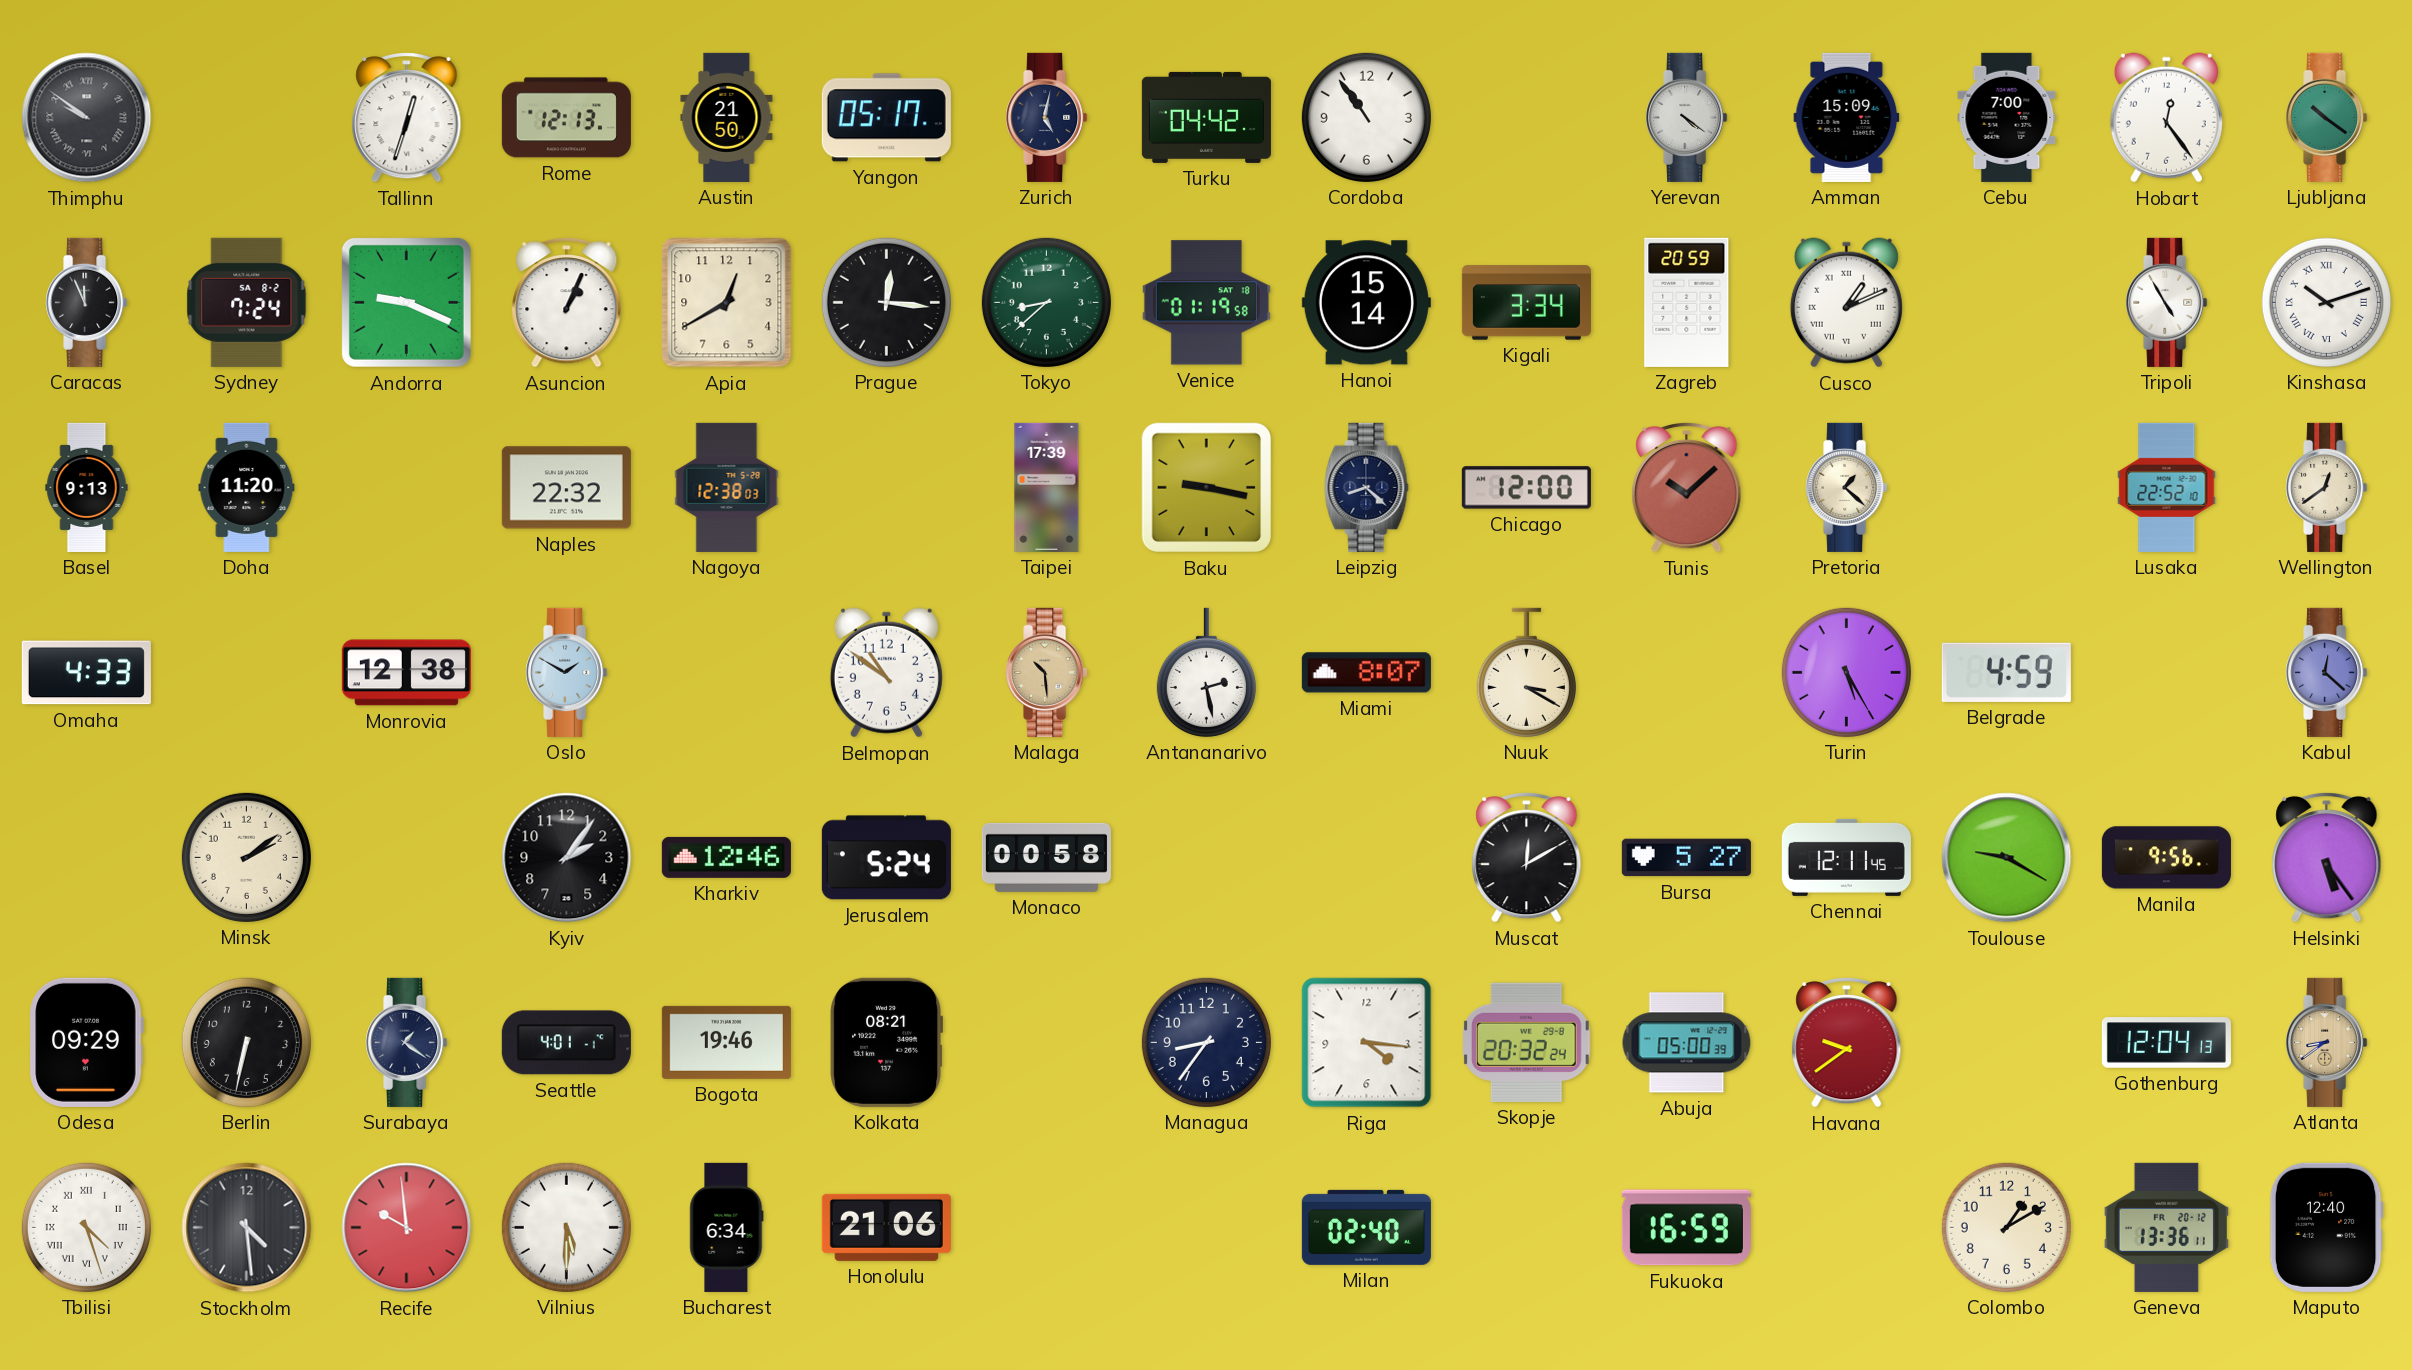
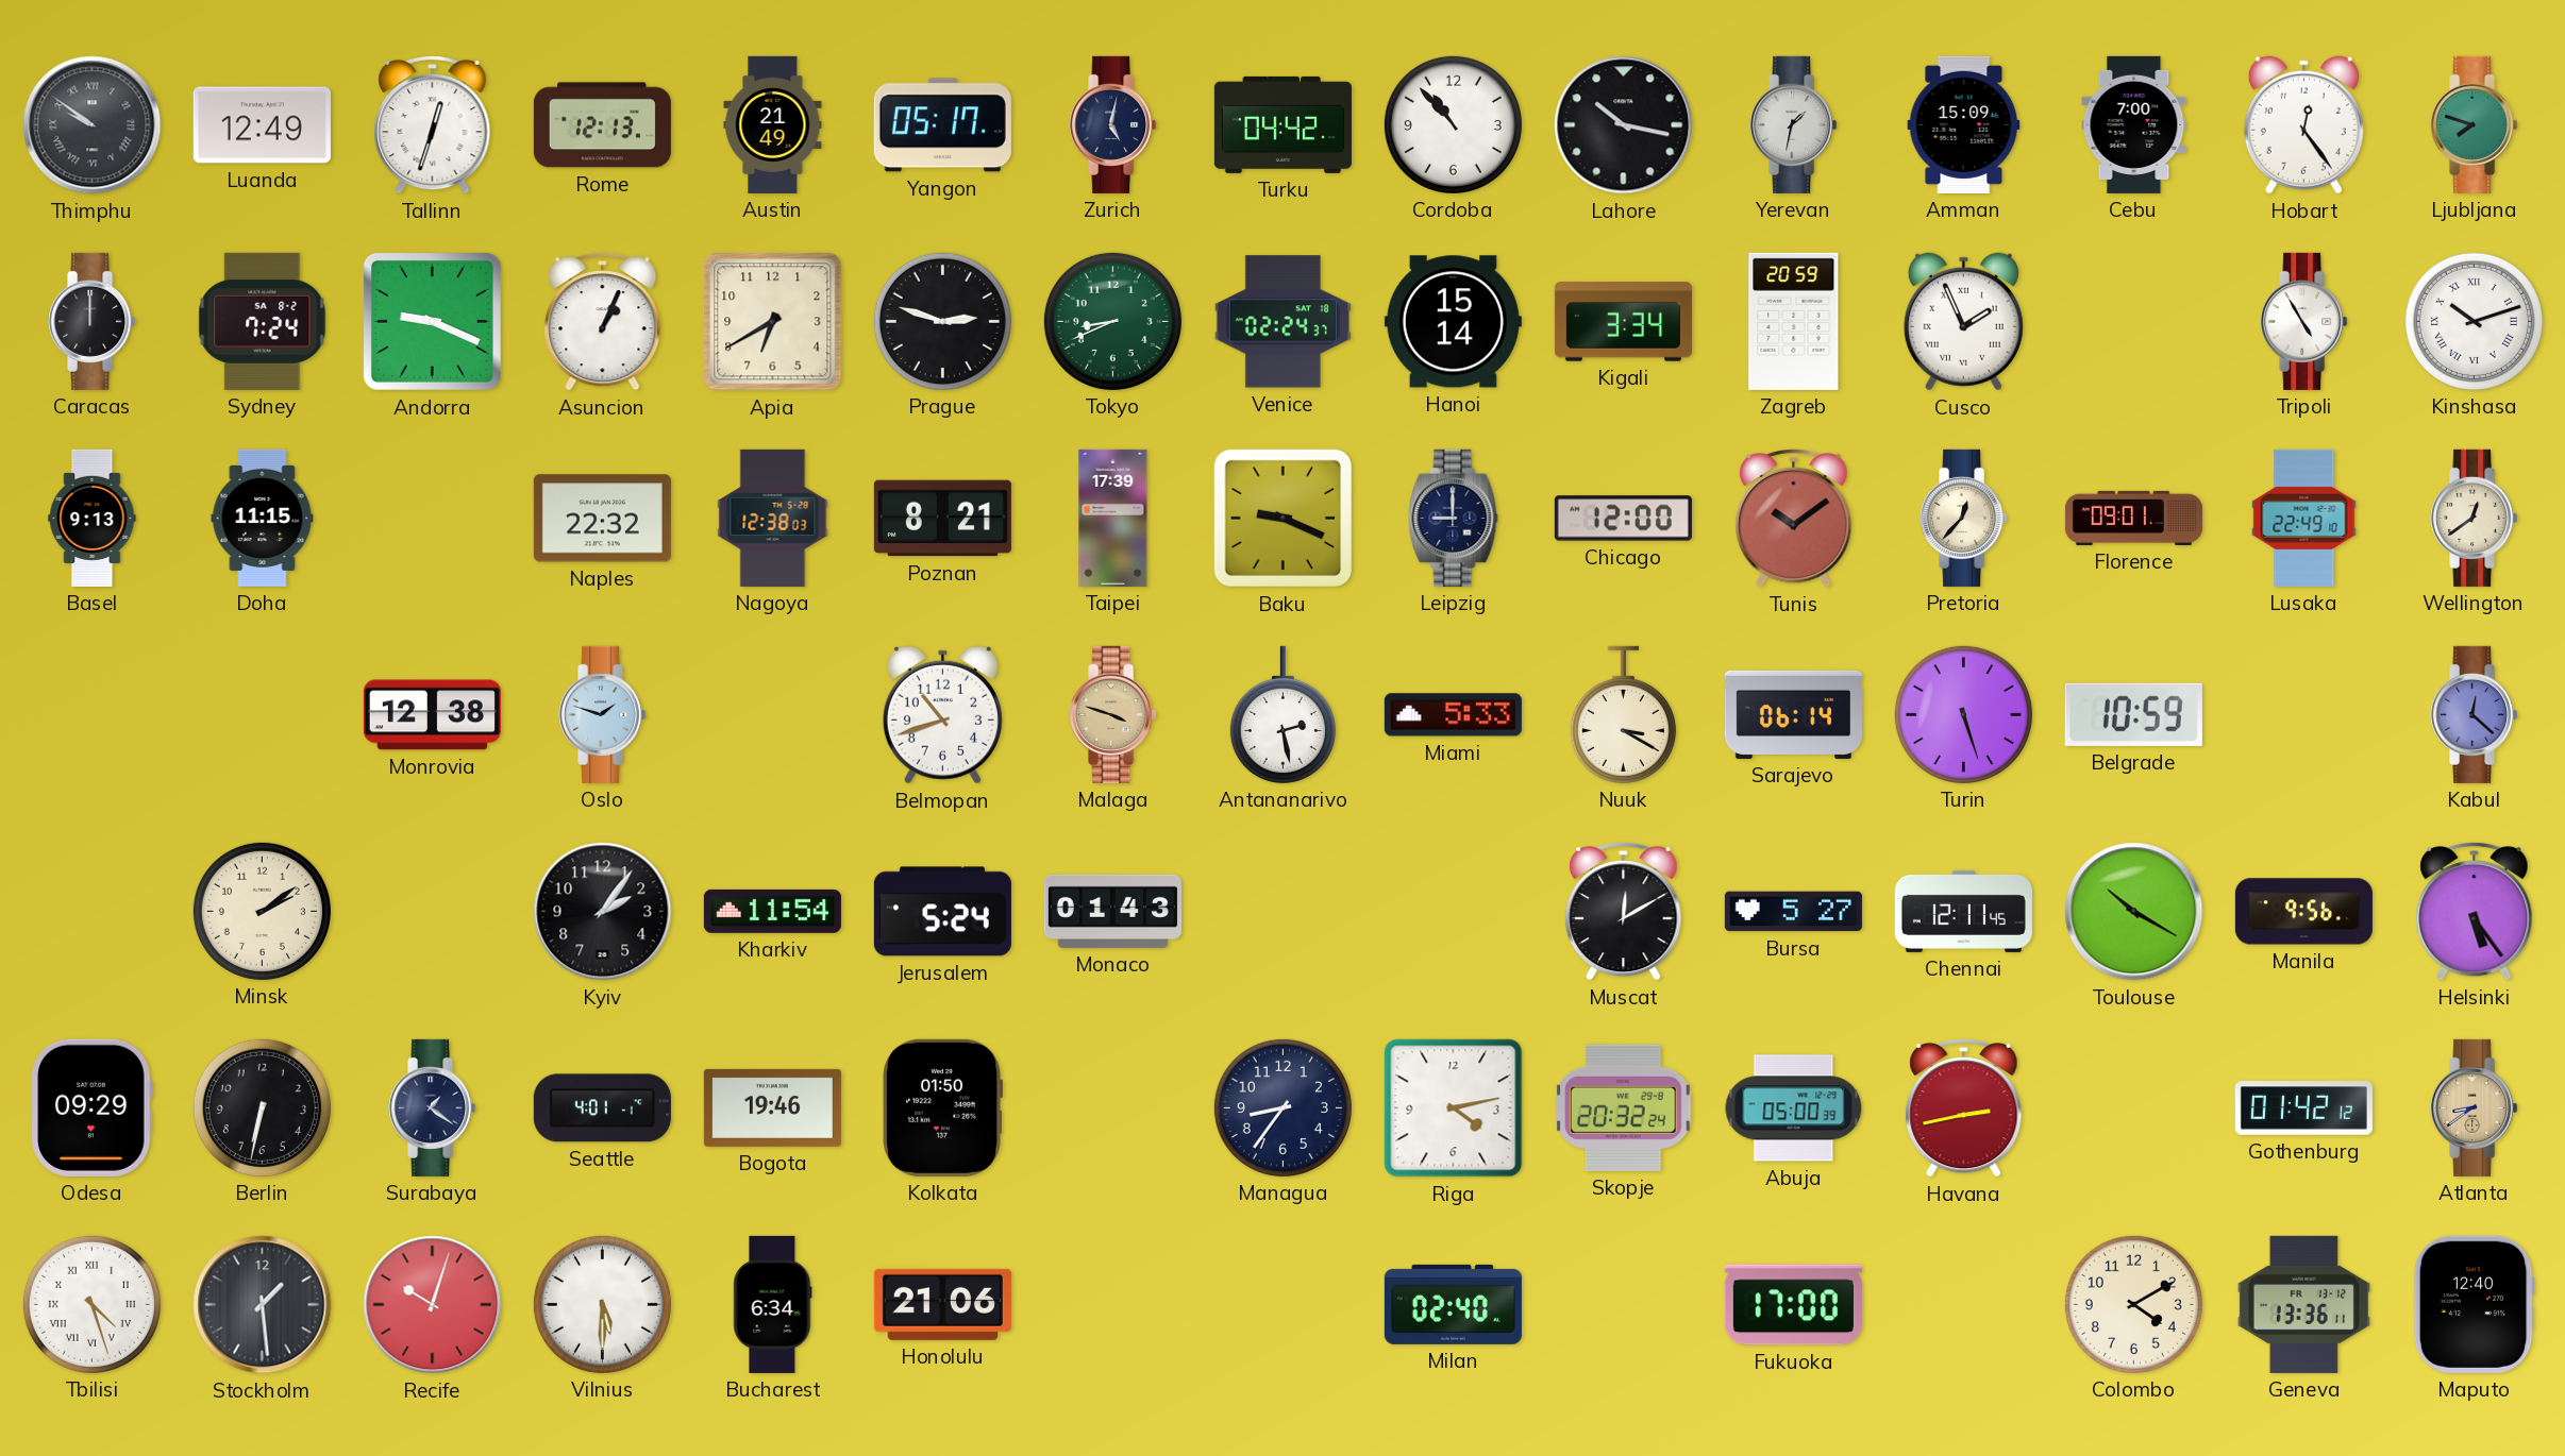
Luanda: none -> 12:49
Austin: 21:50 -> 21:49
Cordoba: 10:54 -> 10:53
Lahore: none -> 10:17
Yerevan: 4:21 -> 1:32
Ljubljana: 10:21 -> 7:48
Caracas: 11:56 -> 12:00
Apia: 12:40 -> 6:40
Prague: 12:16 -> 2:48
Tokyo: 8:38 -> 8:41
Venice: 01:19 -> 02:24
Cusco: 1:11 -> 1:56
Doha: 11:20 -> 11:15
Poznan: none -> 8:21
Baku: 9:17 -> 9:19
Leipzig: 8:22 -> 9:00
Tunis: 10:08 -> 10:09
Pretoria: 1:22 -> 12:37
Florence: none -> 09:01
Lusaka: 22:52 -> 22:49
Omaha: 4:33 -> none
Oslo: 1:50 -> 1:48
Belmopan: 10:51 -> 10:42
Malaga: 10:29 -> 3:48
Miami: 8:07 -> 5:33
Sarajevo: none -> 06:14
Turin: 5:25 -> 5:27
Belgrade: 4:59 -> 10:59
Kharkiv: 12:46 -> 11:54
Monaco: 00:58 -> 01:43
Toulouse: 9:20 -> 10:20
Kolkata: 08:21 -> 01:50
Riga: 4:16 -> 4:13
Havana: 9:39 -> 2:43
Gothenburg: 12:04 -> 01:42
Stockholm: 4:29 -> 1:29
Recife: 9:59 -> 10:03
Fukuoka: 16:59 -> 17:00
Colombo: 1:10 -> 4:10
Geneva date: FR 20-12 -> FR 13-12
